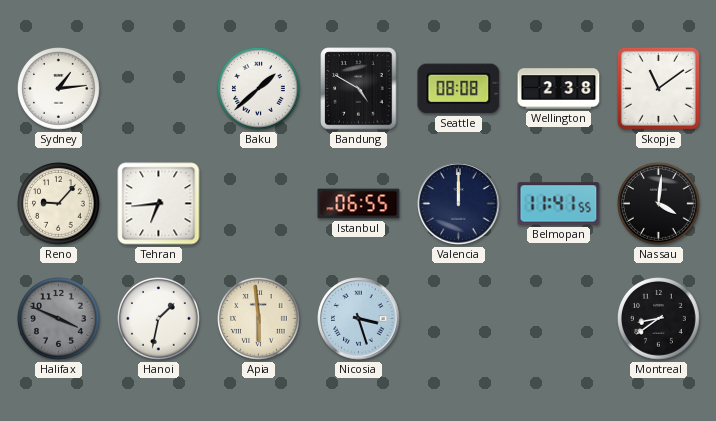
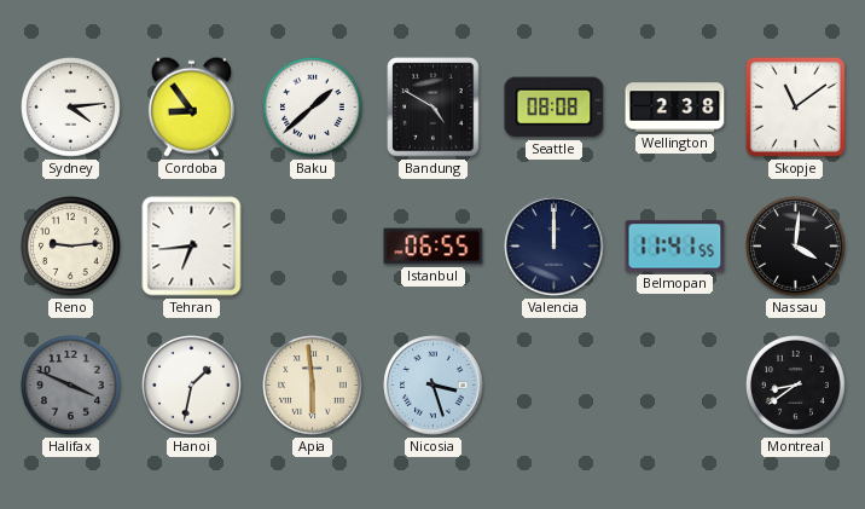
Sydney: 1:14 -> 4:14
Cordoba: none -> 8:54
Reno: 9:07 -> 9:14
